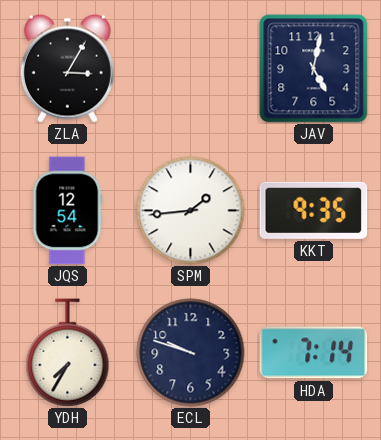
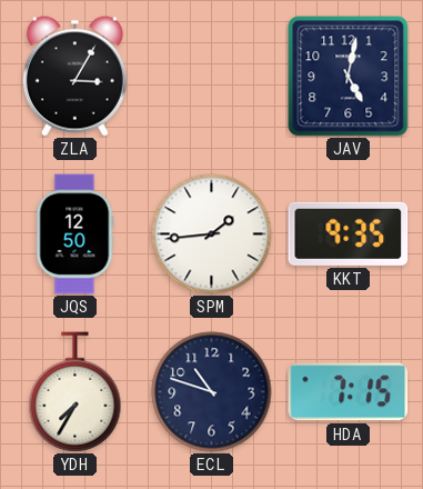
JQS: 12:54 -> 12:50
ECL: 9:48 -> 10:48
HDA: 7:14 -> 7:15
